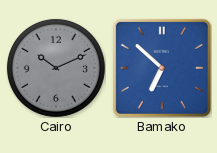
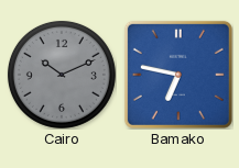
Bamako: 6:52 -> 6:47
